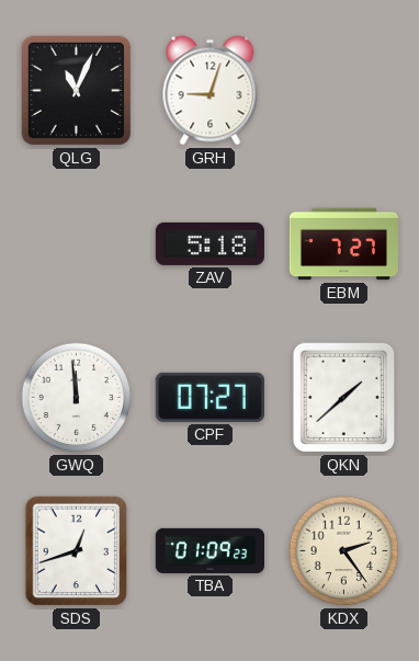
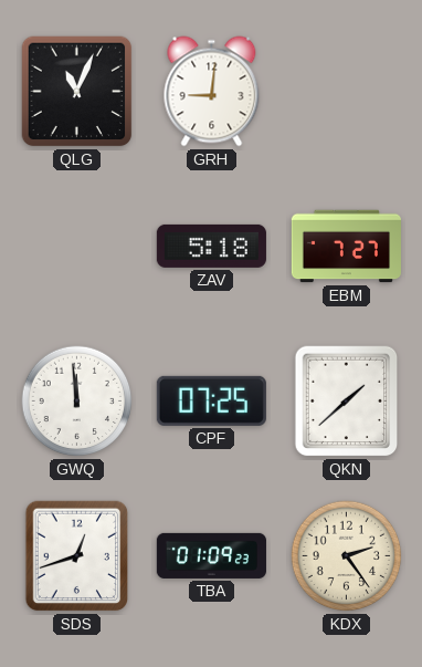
GRH: 9:03 -> 9:01
CPF: 07:27 -> 07:25
